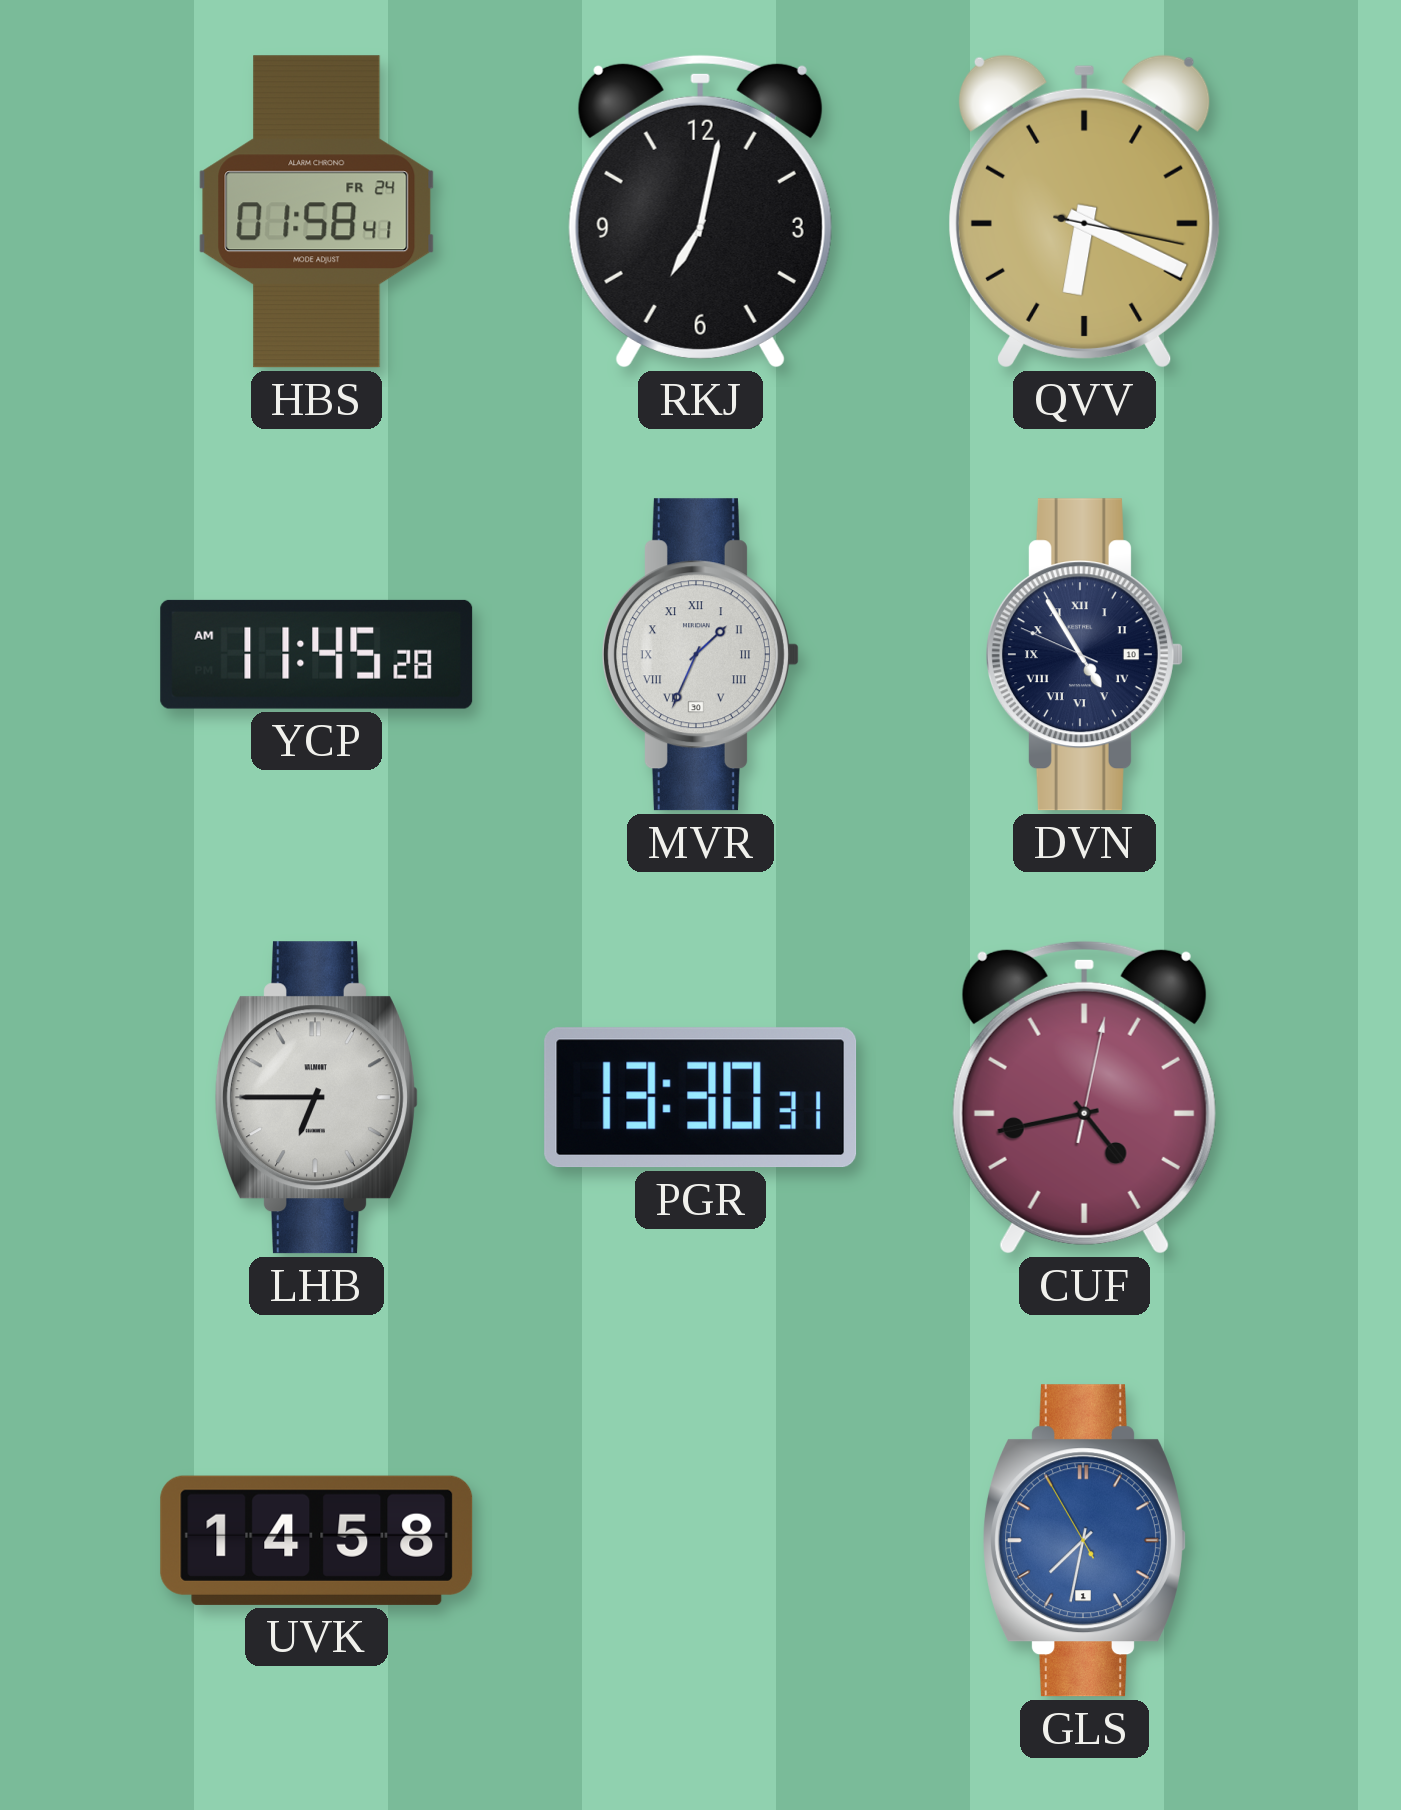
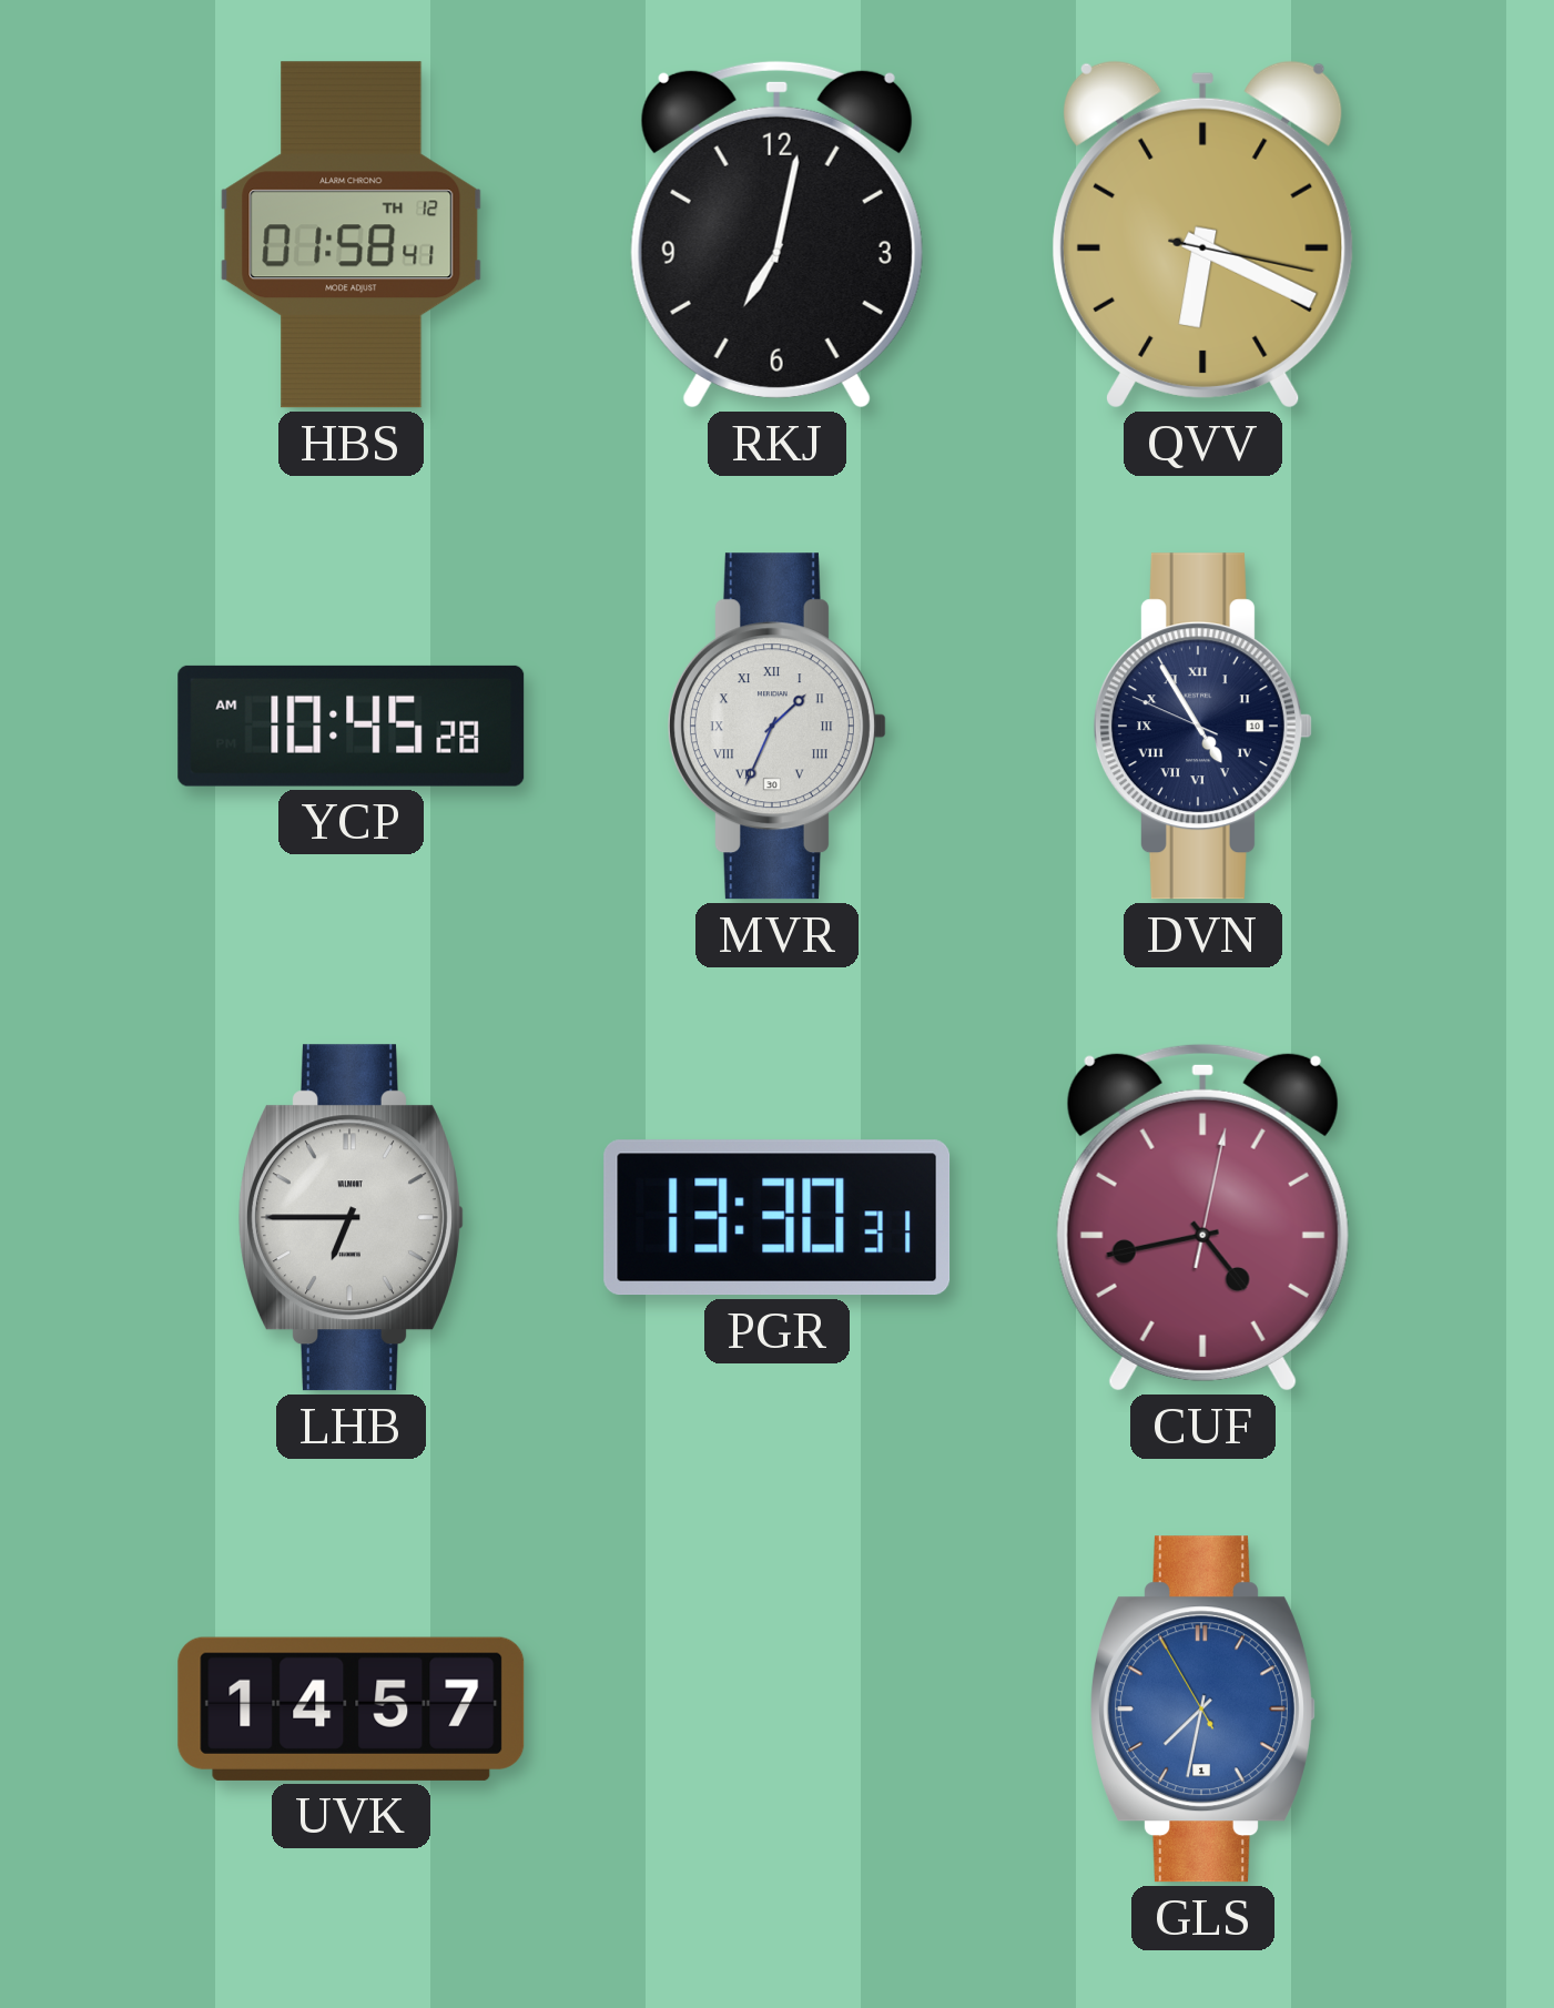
HBS date: FR 24 -> TH 12
YCP: 11:45 -> 10:45
UVK: 14:58 -> 14:57
